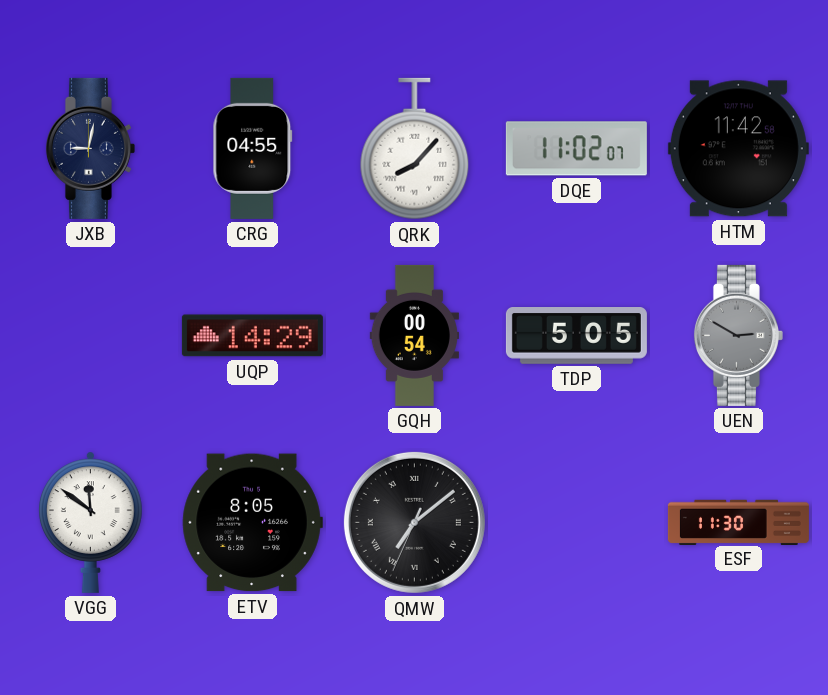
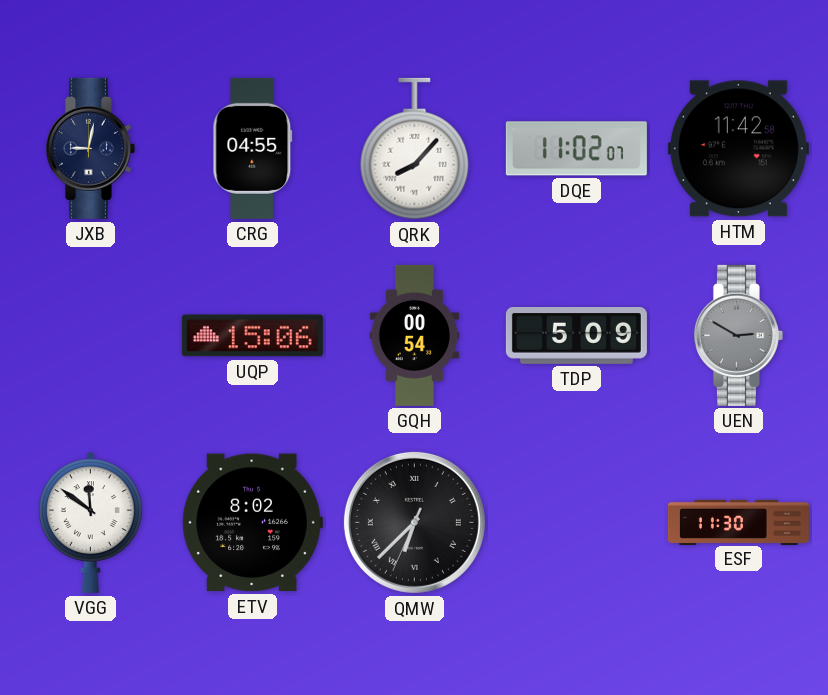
UQP: 14:29 -> 15:06
TDP: 5:05 -> 5:09
ETV: 8:05 -> 8:02
QMW: 7:08 -> 6:37
